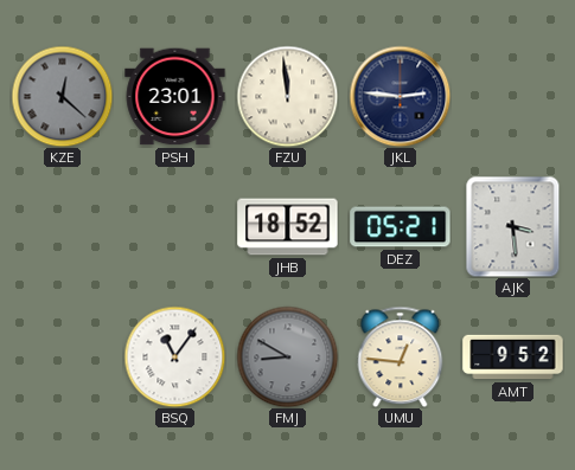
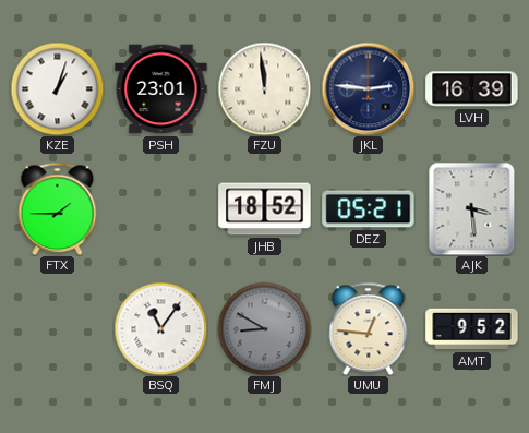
KZE: 12:22 -> 1:03
KZE dial: grey -> white
LVH: none -> 16:39
FTX: none -> 1:45
